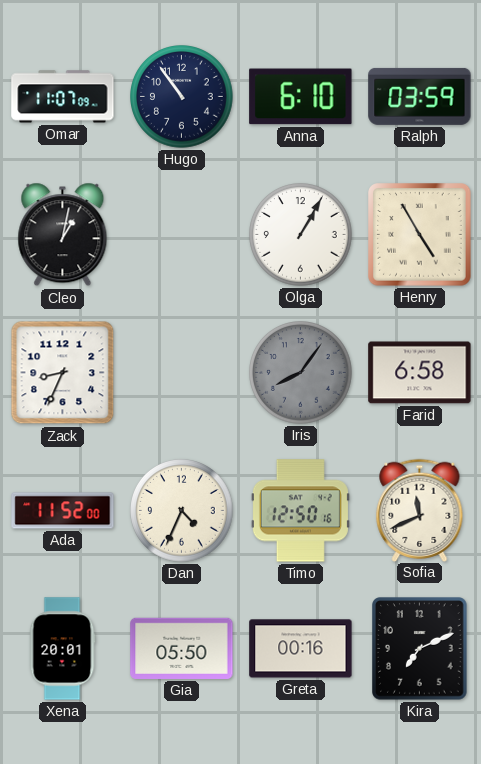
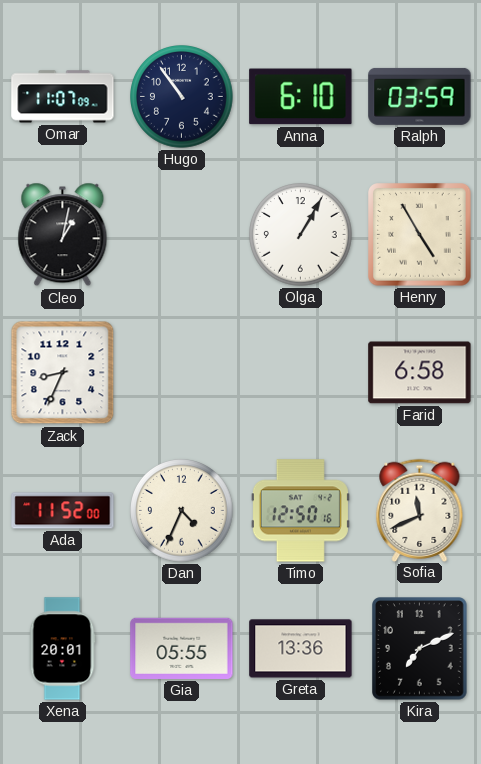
Iris: 8:06 -> none
Gia: 05:50 -> 05:55
Greta: 00:16 -> 13:36
